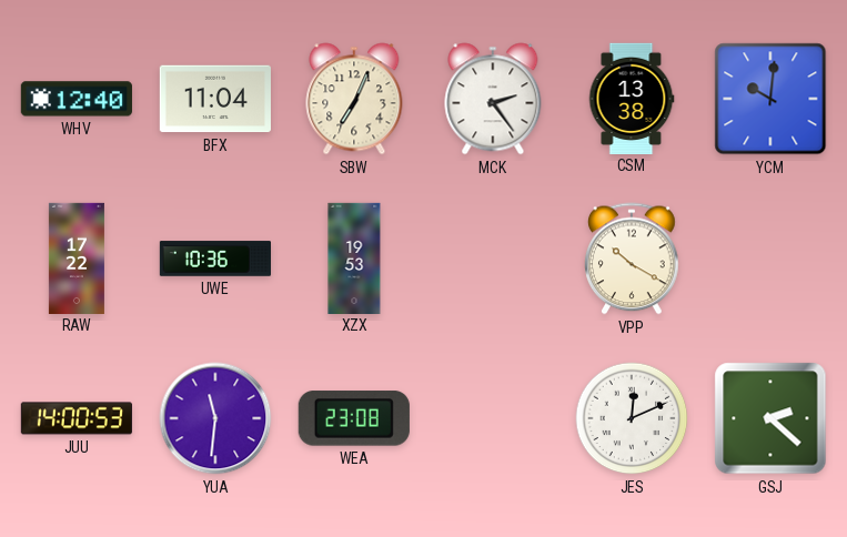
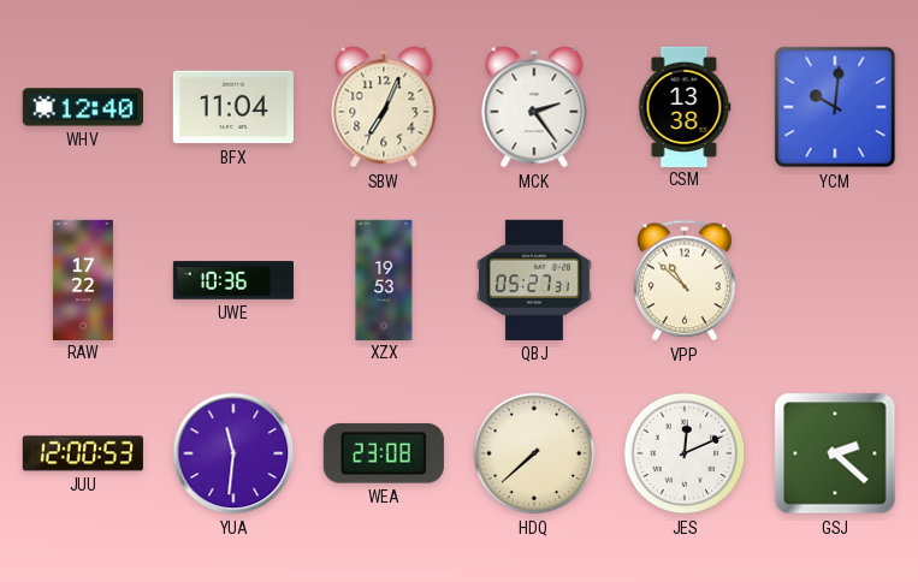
QBJ: none -> 05:27
VPP: 10:20 -> 10:52
JUU: 14:00 -> 12:00
HDQ: none -> 7:38
